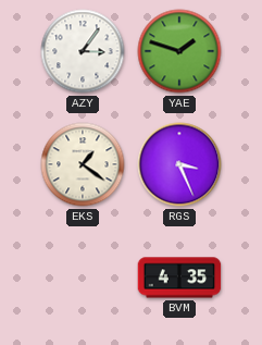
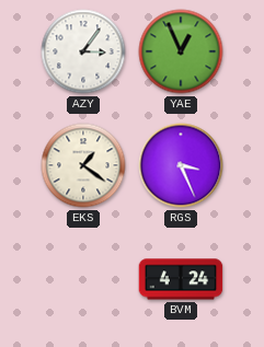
YAE: 1:48 -> 12:56
BVM: 4:35 -> 4:24
